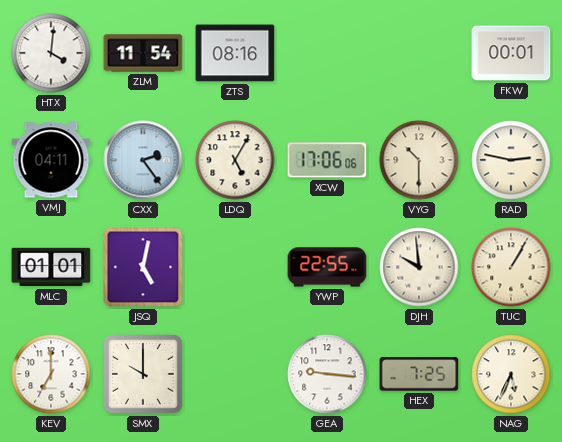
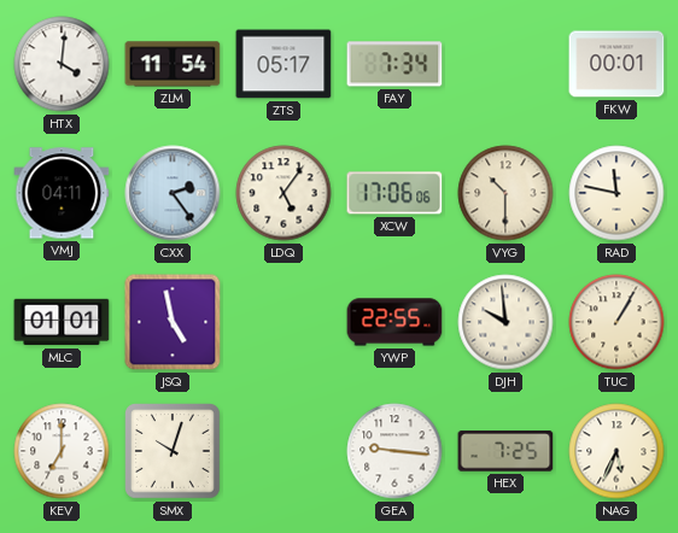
ZTS: 08:16 -> 05:17
FAY: none -> 7:34
LDQ: 5:05 -> 5:06
RAD: 2:47 -> 11:47
JSQ: 5:02 -> 4:58
SMX: 10:00 -> 10:03
